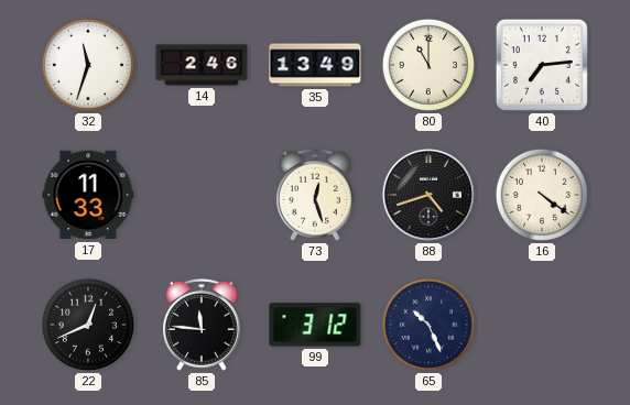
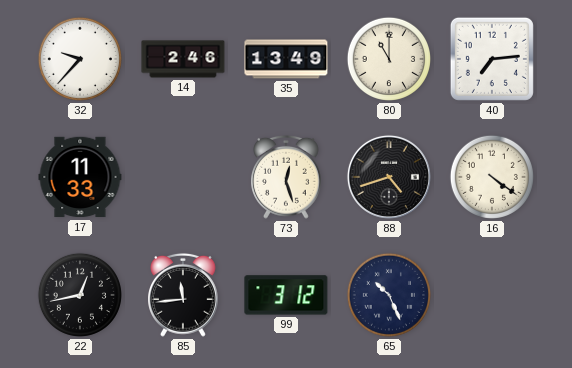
32: 11:33 -> 9:37
22: 12:41 -> 12:43
85: 11:46 -> 11:44
